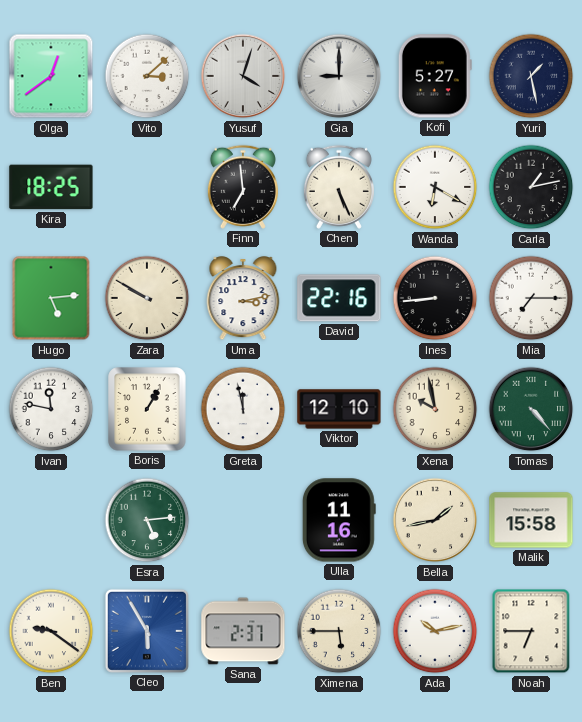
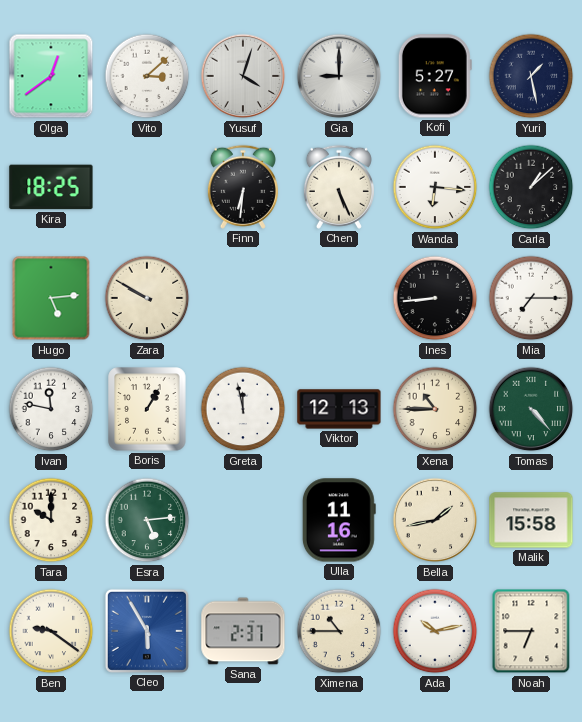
Finn: 6:59 -> 6:31
Wanda: 6:20 -> 6:16
Carla: 1:13 -> 1:08
Uma: 3:13 -> none
David: 22:16 -> none
Viktor: 12:10 -> 12:13
Xena: 9:58 -> 10:45
Tara: none -> 10:00
Ximena: 5:45 -> 10:45
